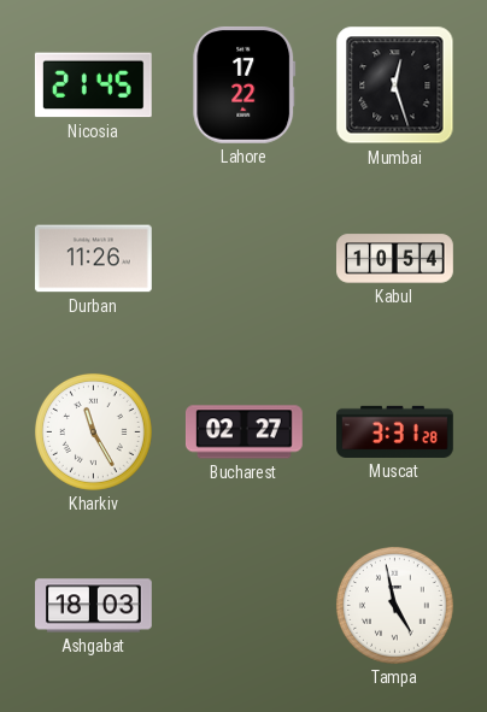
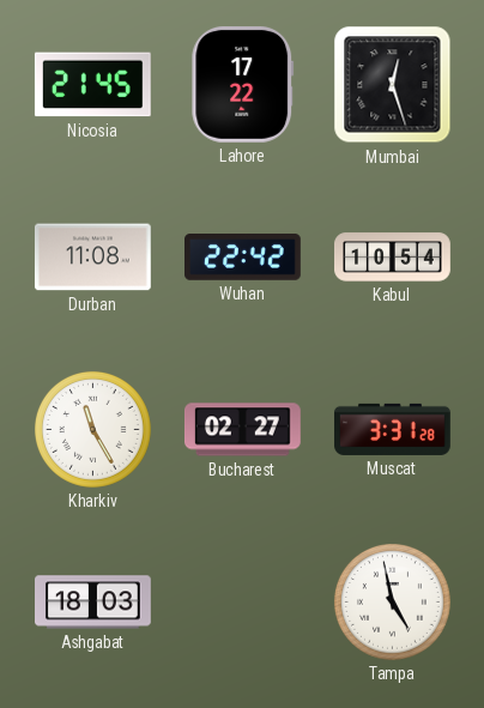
Durban: 11:26 -> 11:08
Wuhan: none -> 22:42
